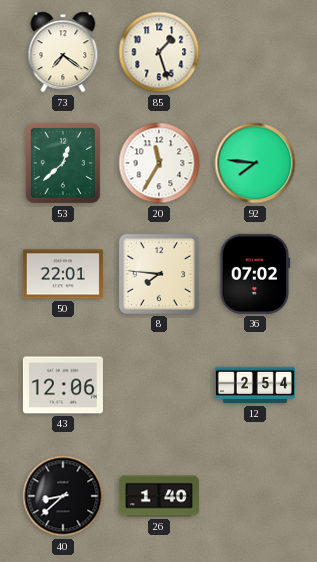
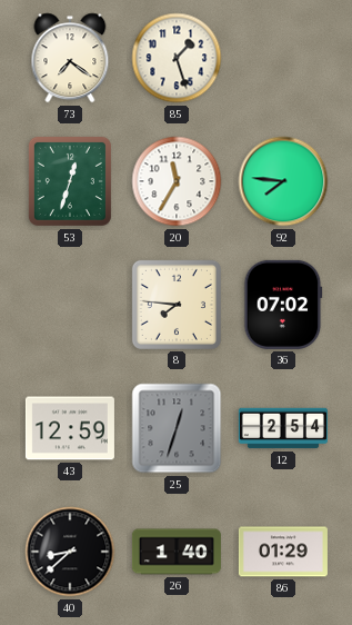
53: 12:38 -> 12:33
50: 22:01 -> none
43: 12:06 -> 12:59
25: none -> 12:33
86: none -> 01:29
